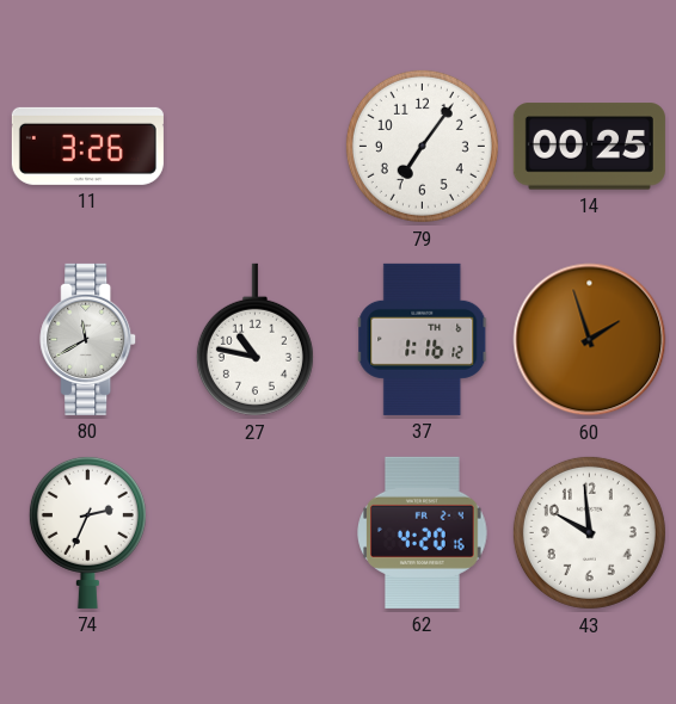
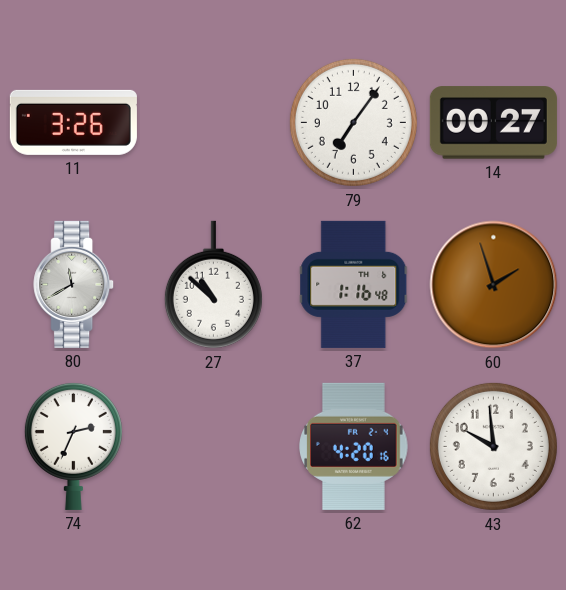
14: 00:25 -> 00:27
27: 10:47 -> 10:52
37: 1:16:12 -> 1:16:48
